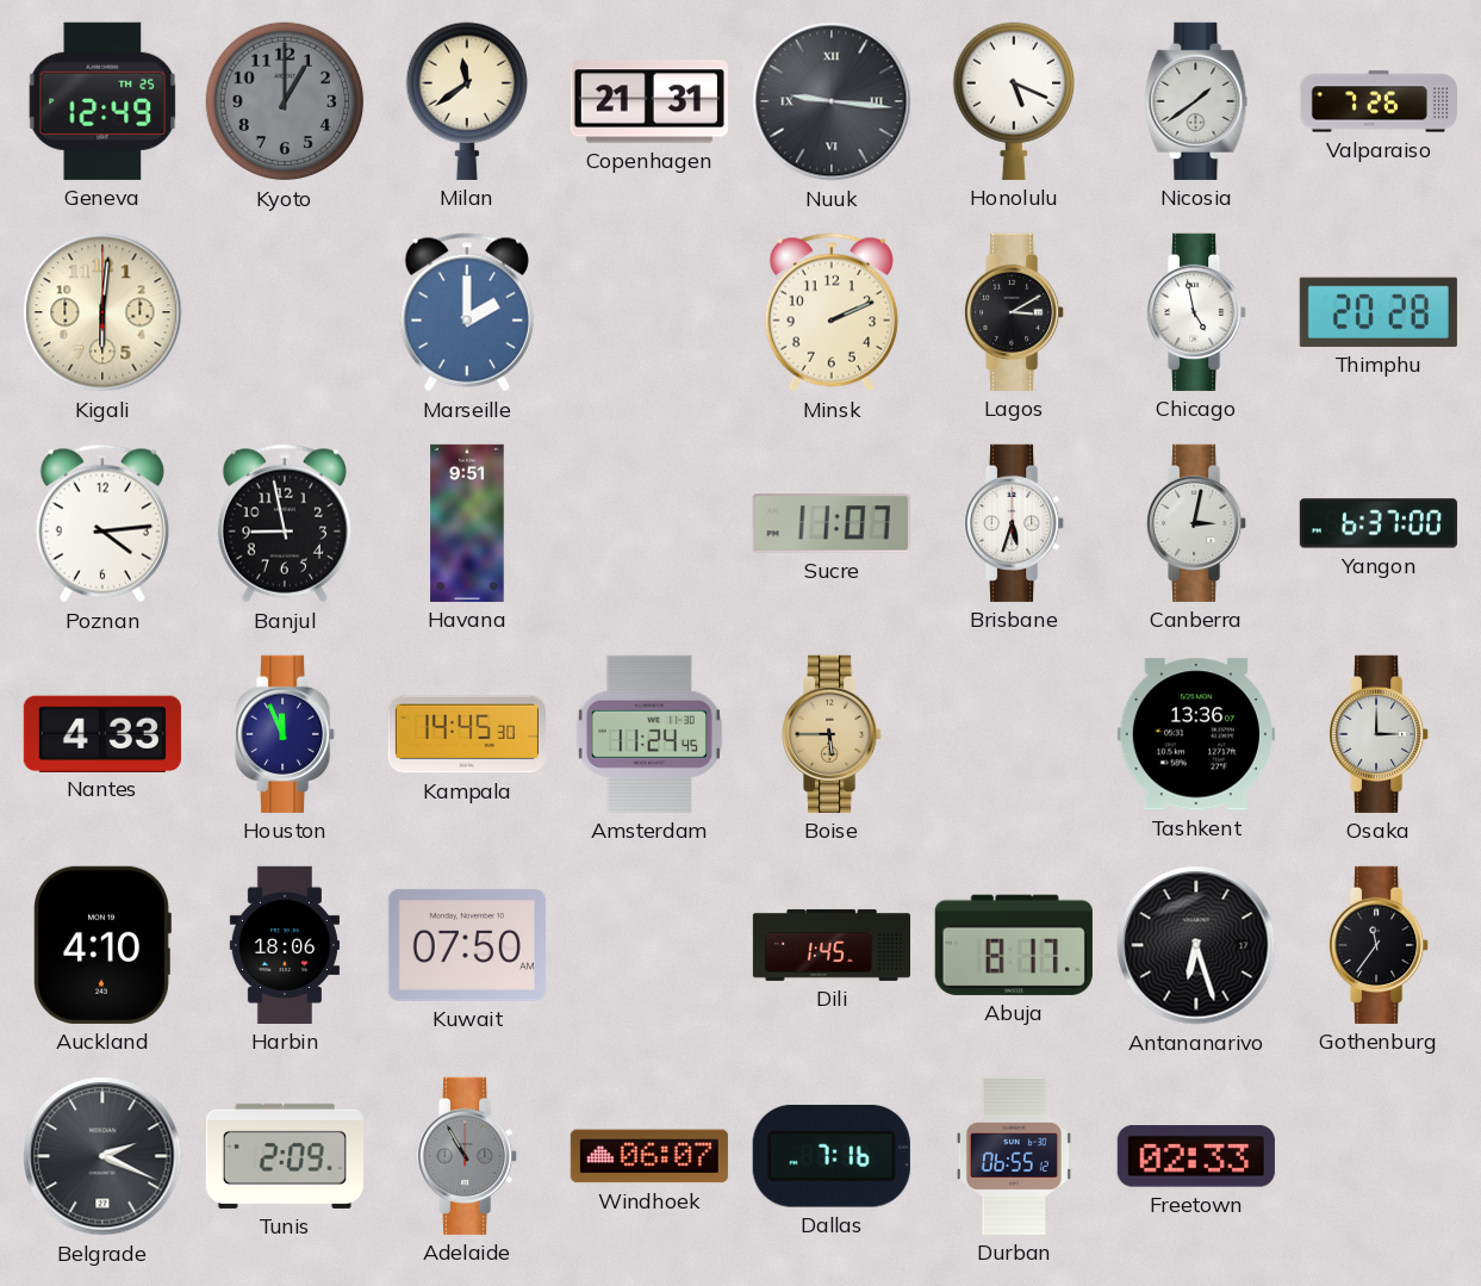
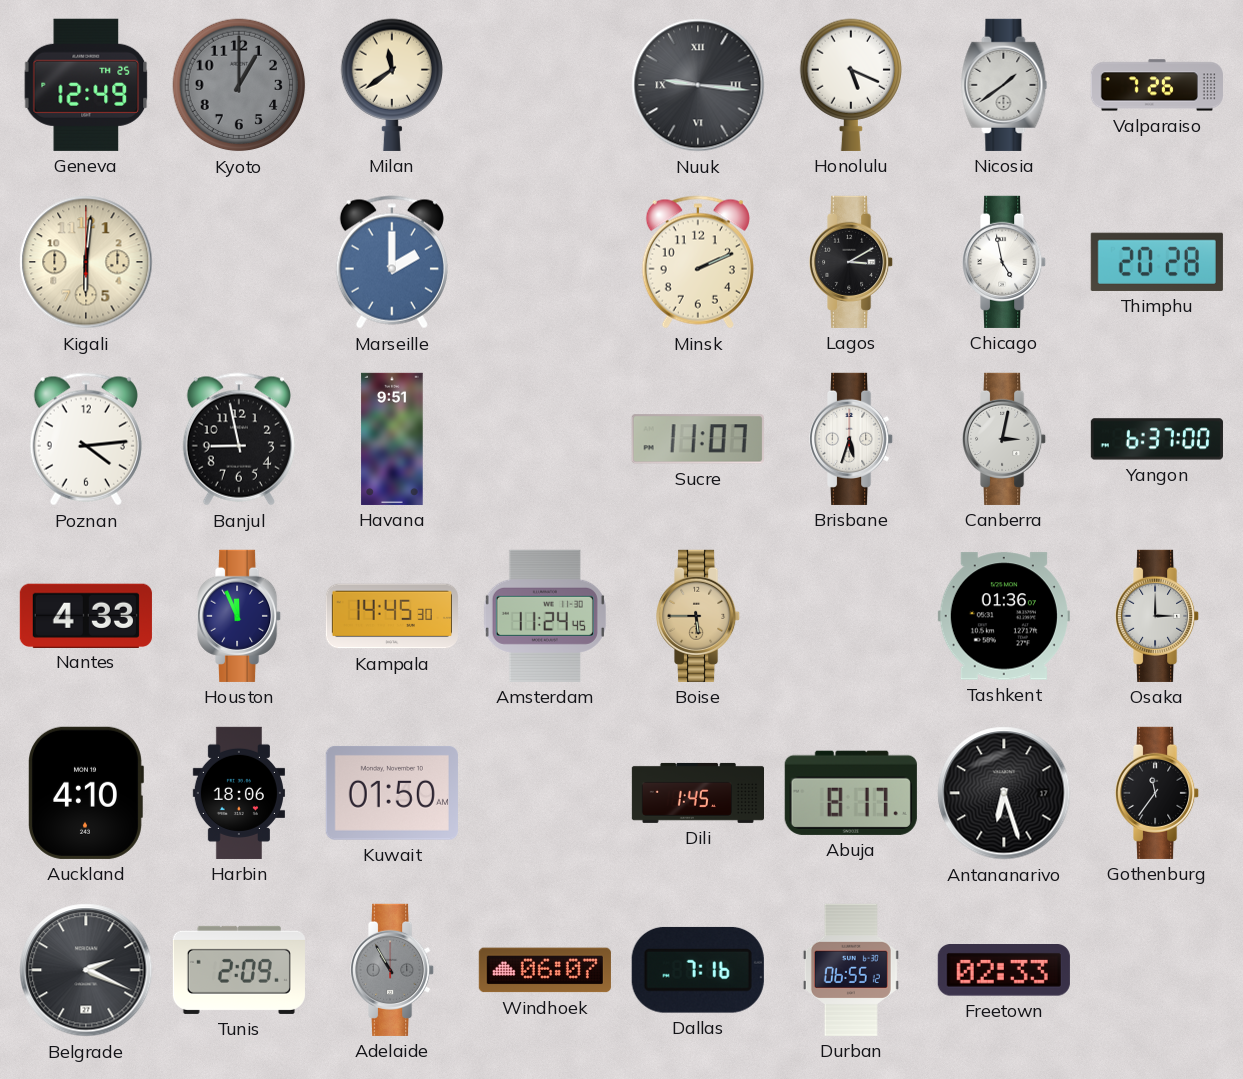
Copenhagen: 21:31 -> none
Tashkent: 13:36 -> 01:36
Kuwait: 07:50 -> 01:50
